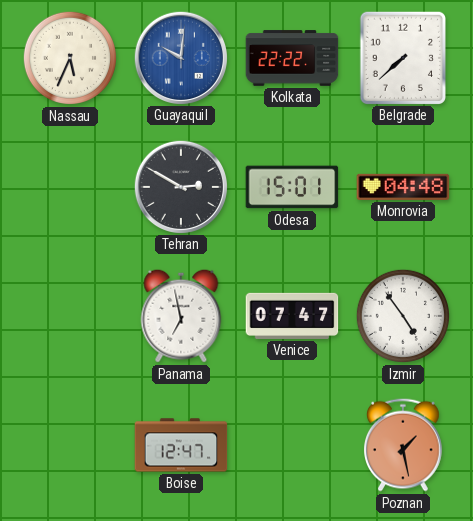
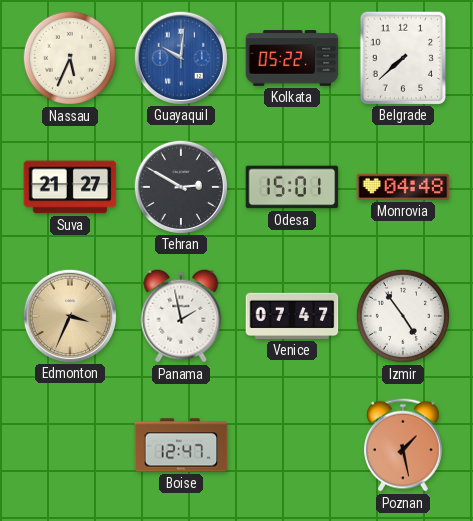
Kolkata: 22:22 -> 05:22
Suva: none -> 21:27
Edmonton: none -> 3:34
Panama: 6:58 -> 1:58
